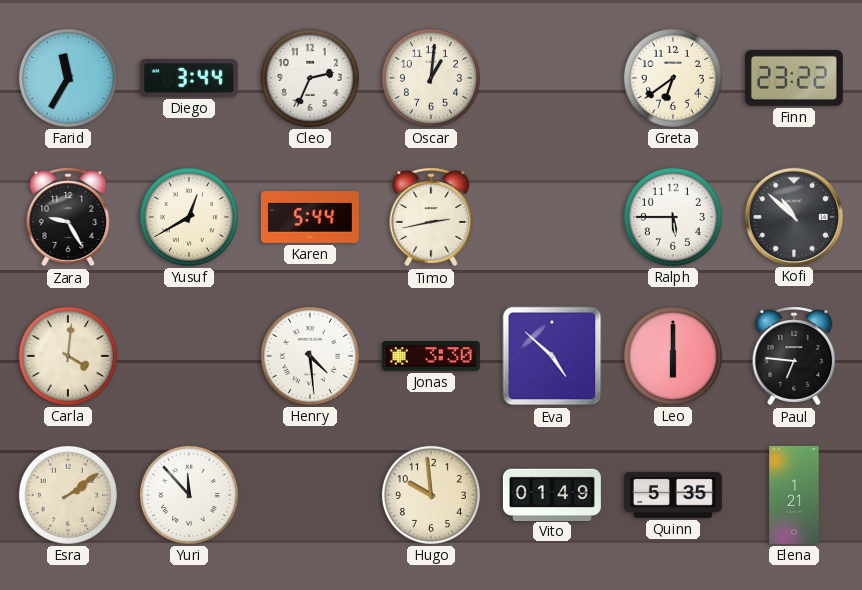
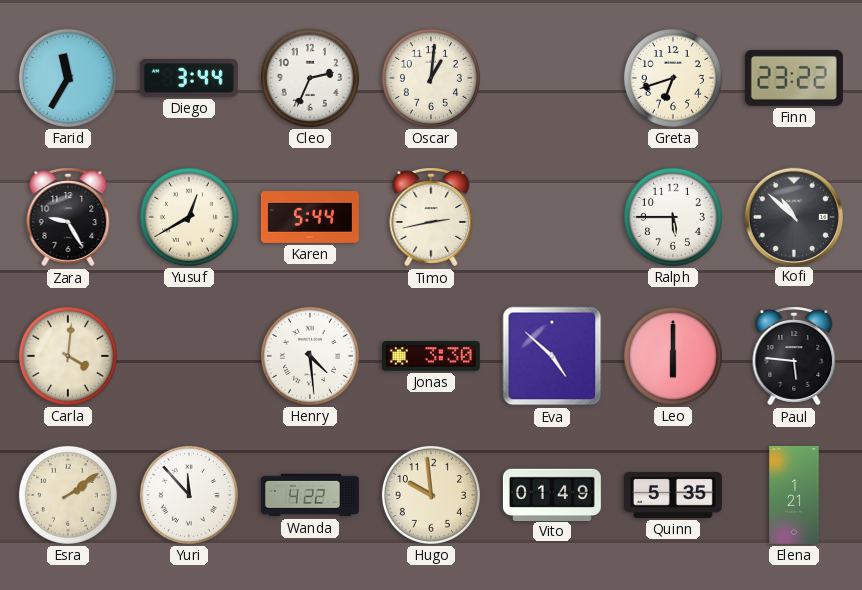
Greta: 6:39 -> 6:42
Paul: 6:46 -> 5:46
Wanda: none -> 4:22
